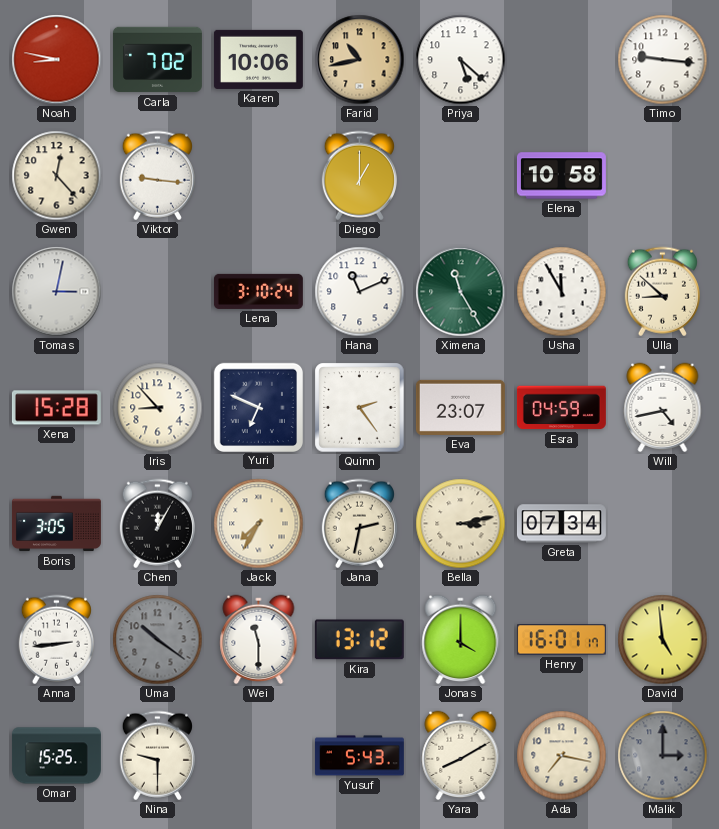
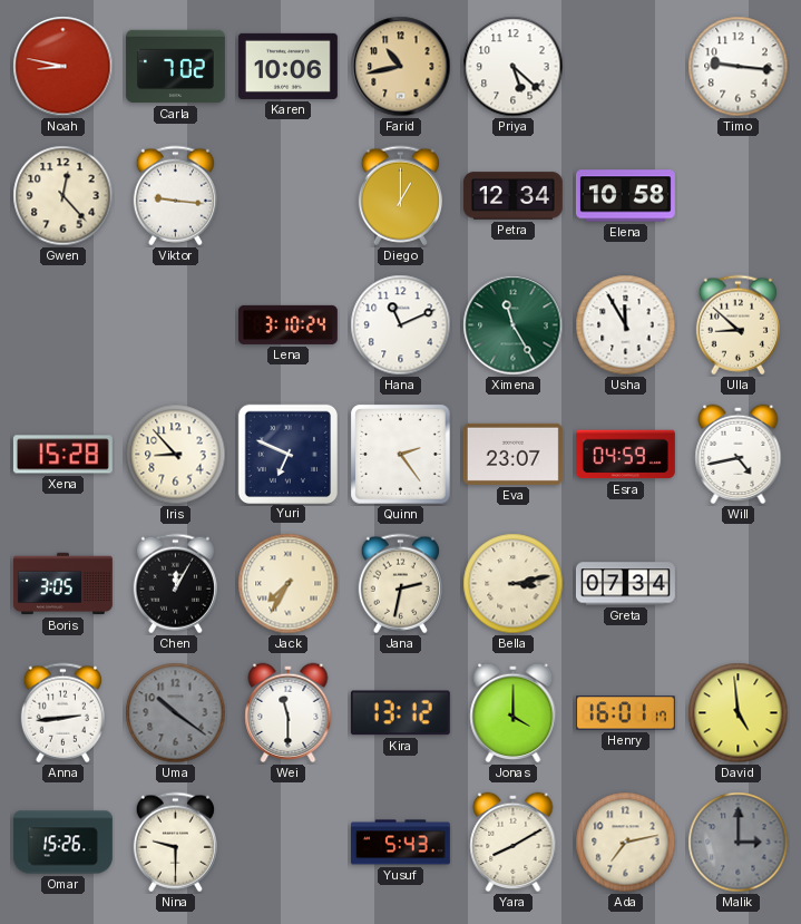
Petra: none -> 12:34
Tomas: 3:02 -> none
Omar: 15:25 -> 15:26
Ada: 7:17 -> 7:13
